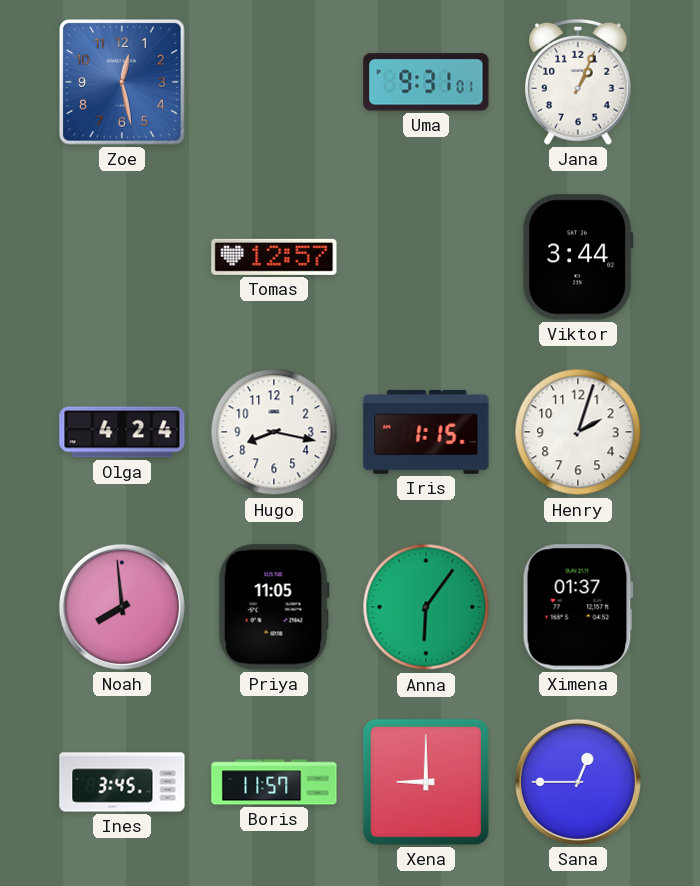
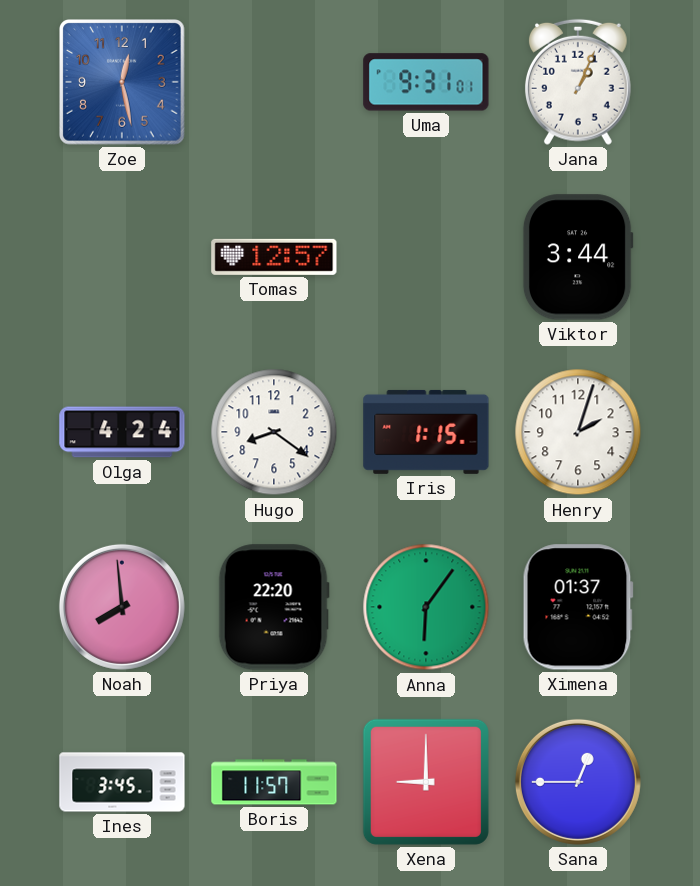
Hugo: 8:17 -> 8:21
Priya: 11:05 -> 22:20
